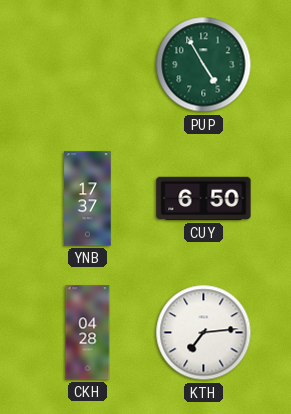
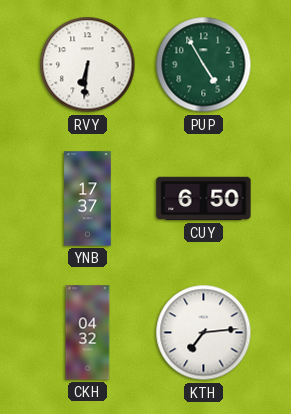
RVY: none -> 6:31
CKH: 04:28 -> 04:32
